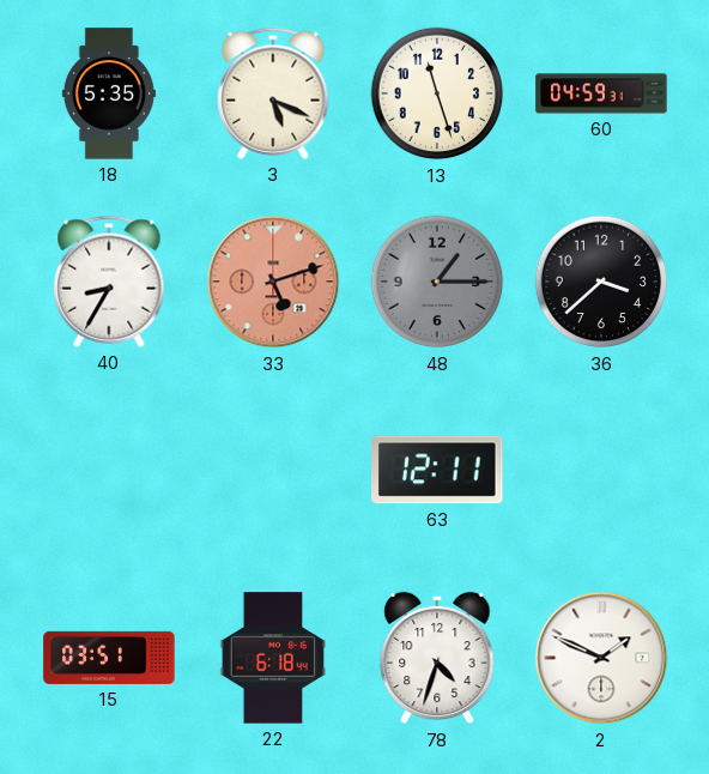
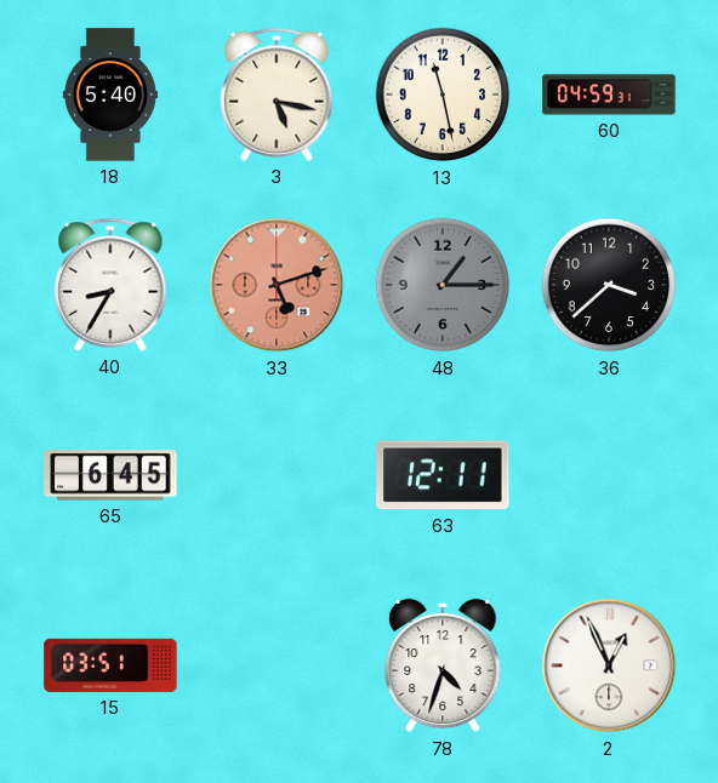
18: 5:35 -> 5:40
3: 5:19 -> 5:17
13: 11:27 -> 11:28
65: none -> 6:45
22: 6:18 -> none
2: 1:49 -> 12:56
